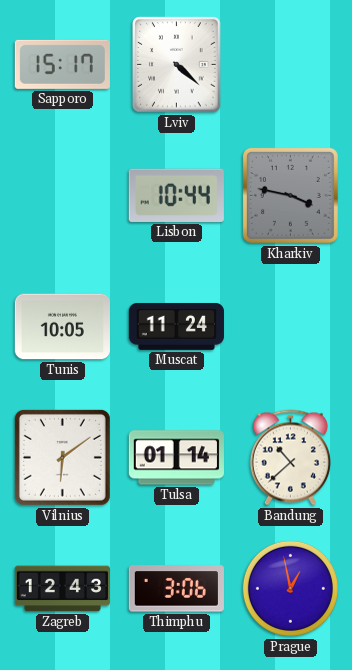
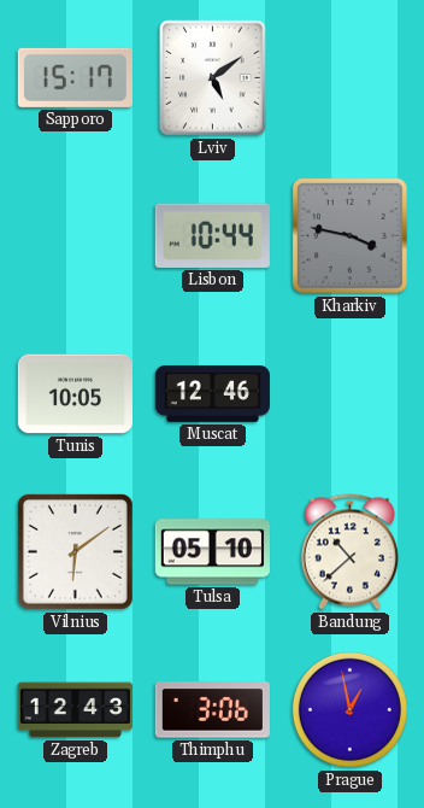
Lviv: 4:22 -> 5:09
Muscat: 11:24 -> 12:46
Tulsa: 01:14 -> 05:10
